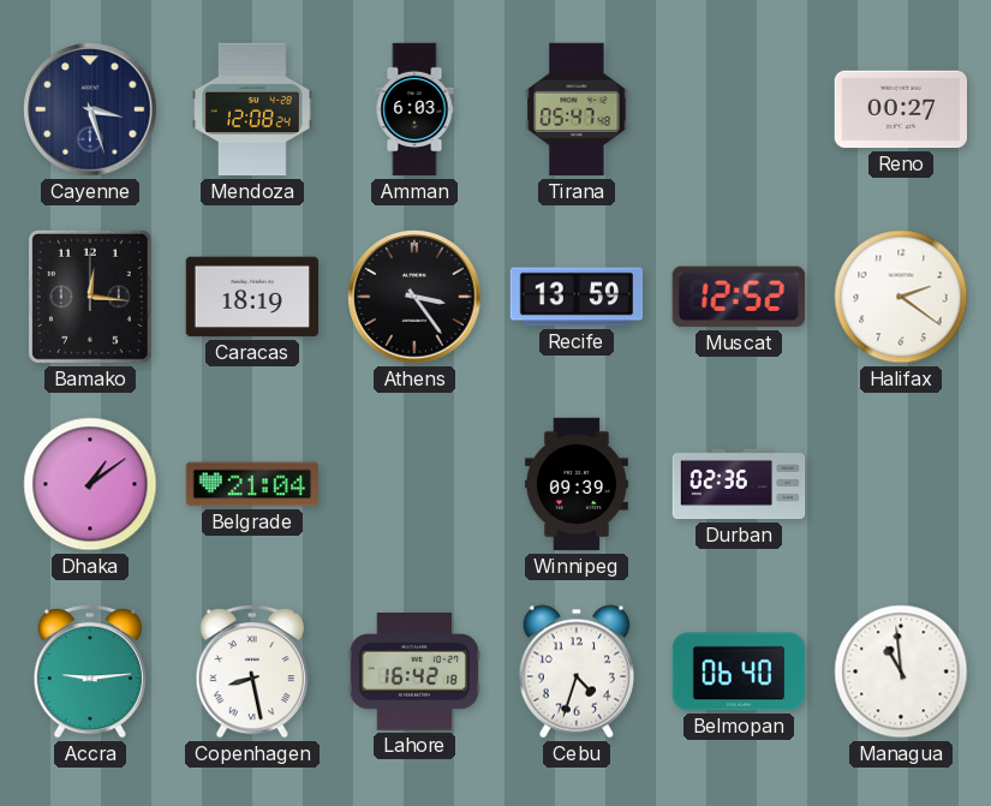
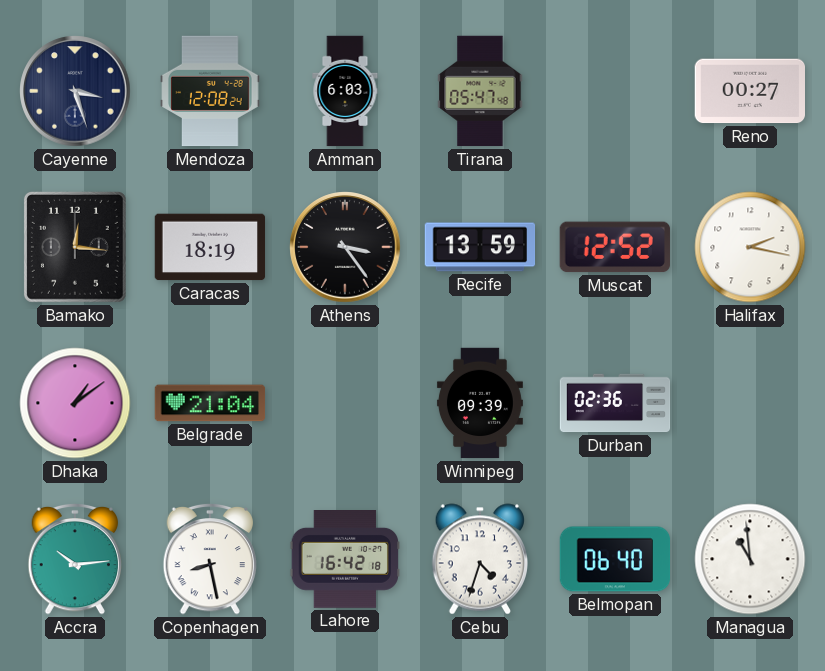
Halifax: 2:21 -> 2:17
Accra: 9:14 -> 10:14
